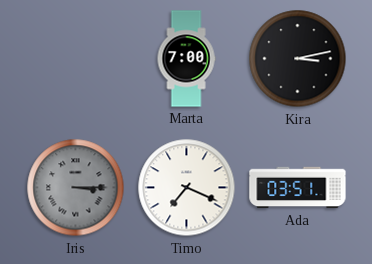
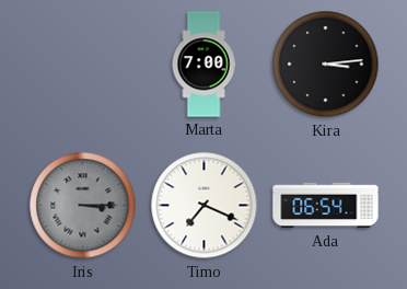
Kira: 3:13 -> 3:14
Ada: 03:51 -> 06:54
